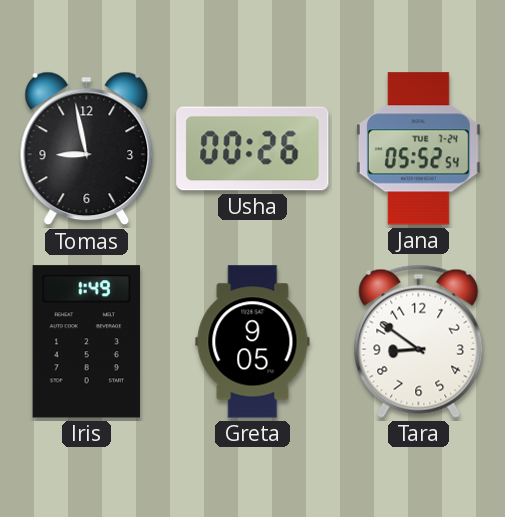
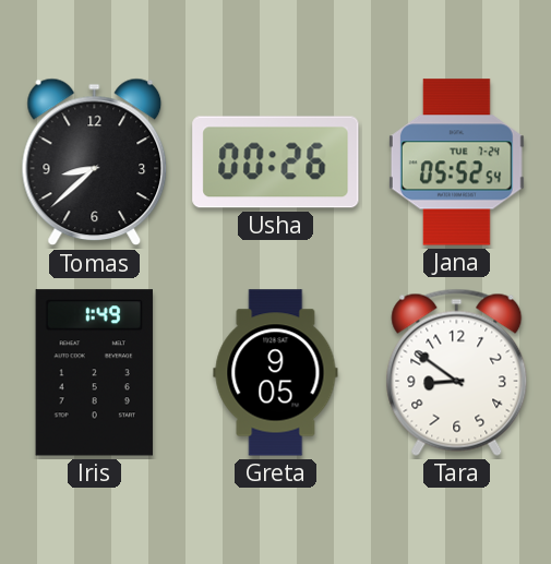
Tomas: 8:58 -> 8:38
